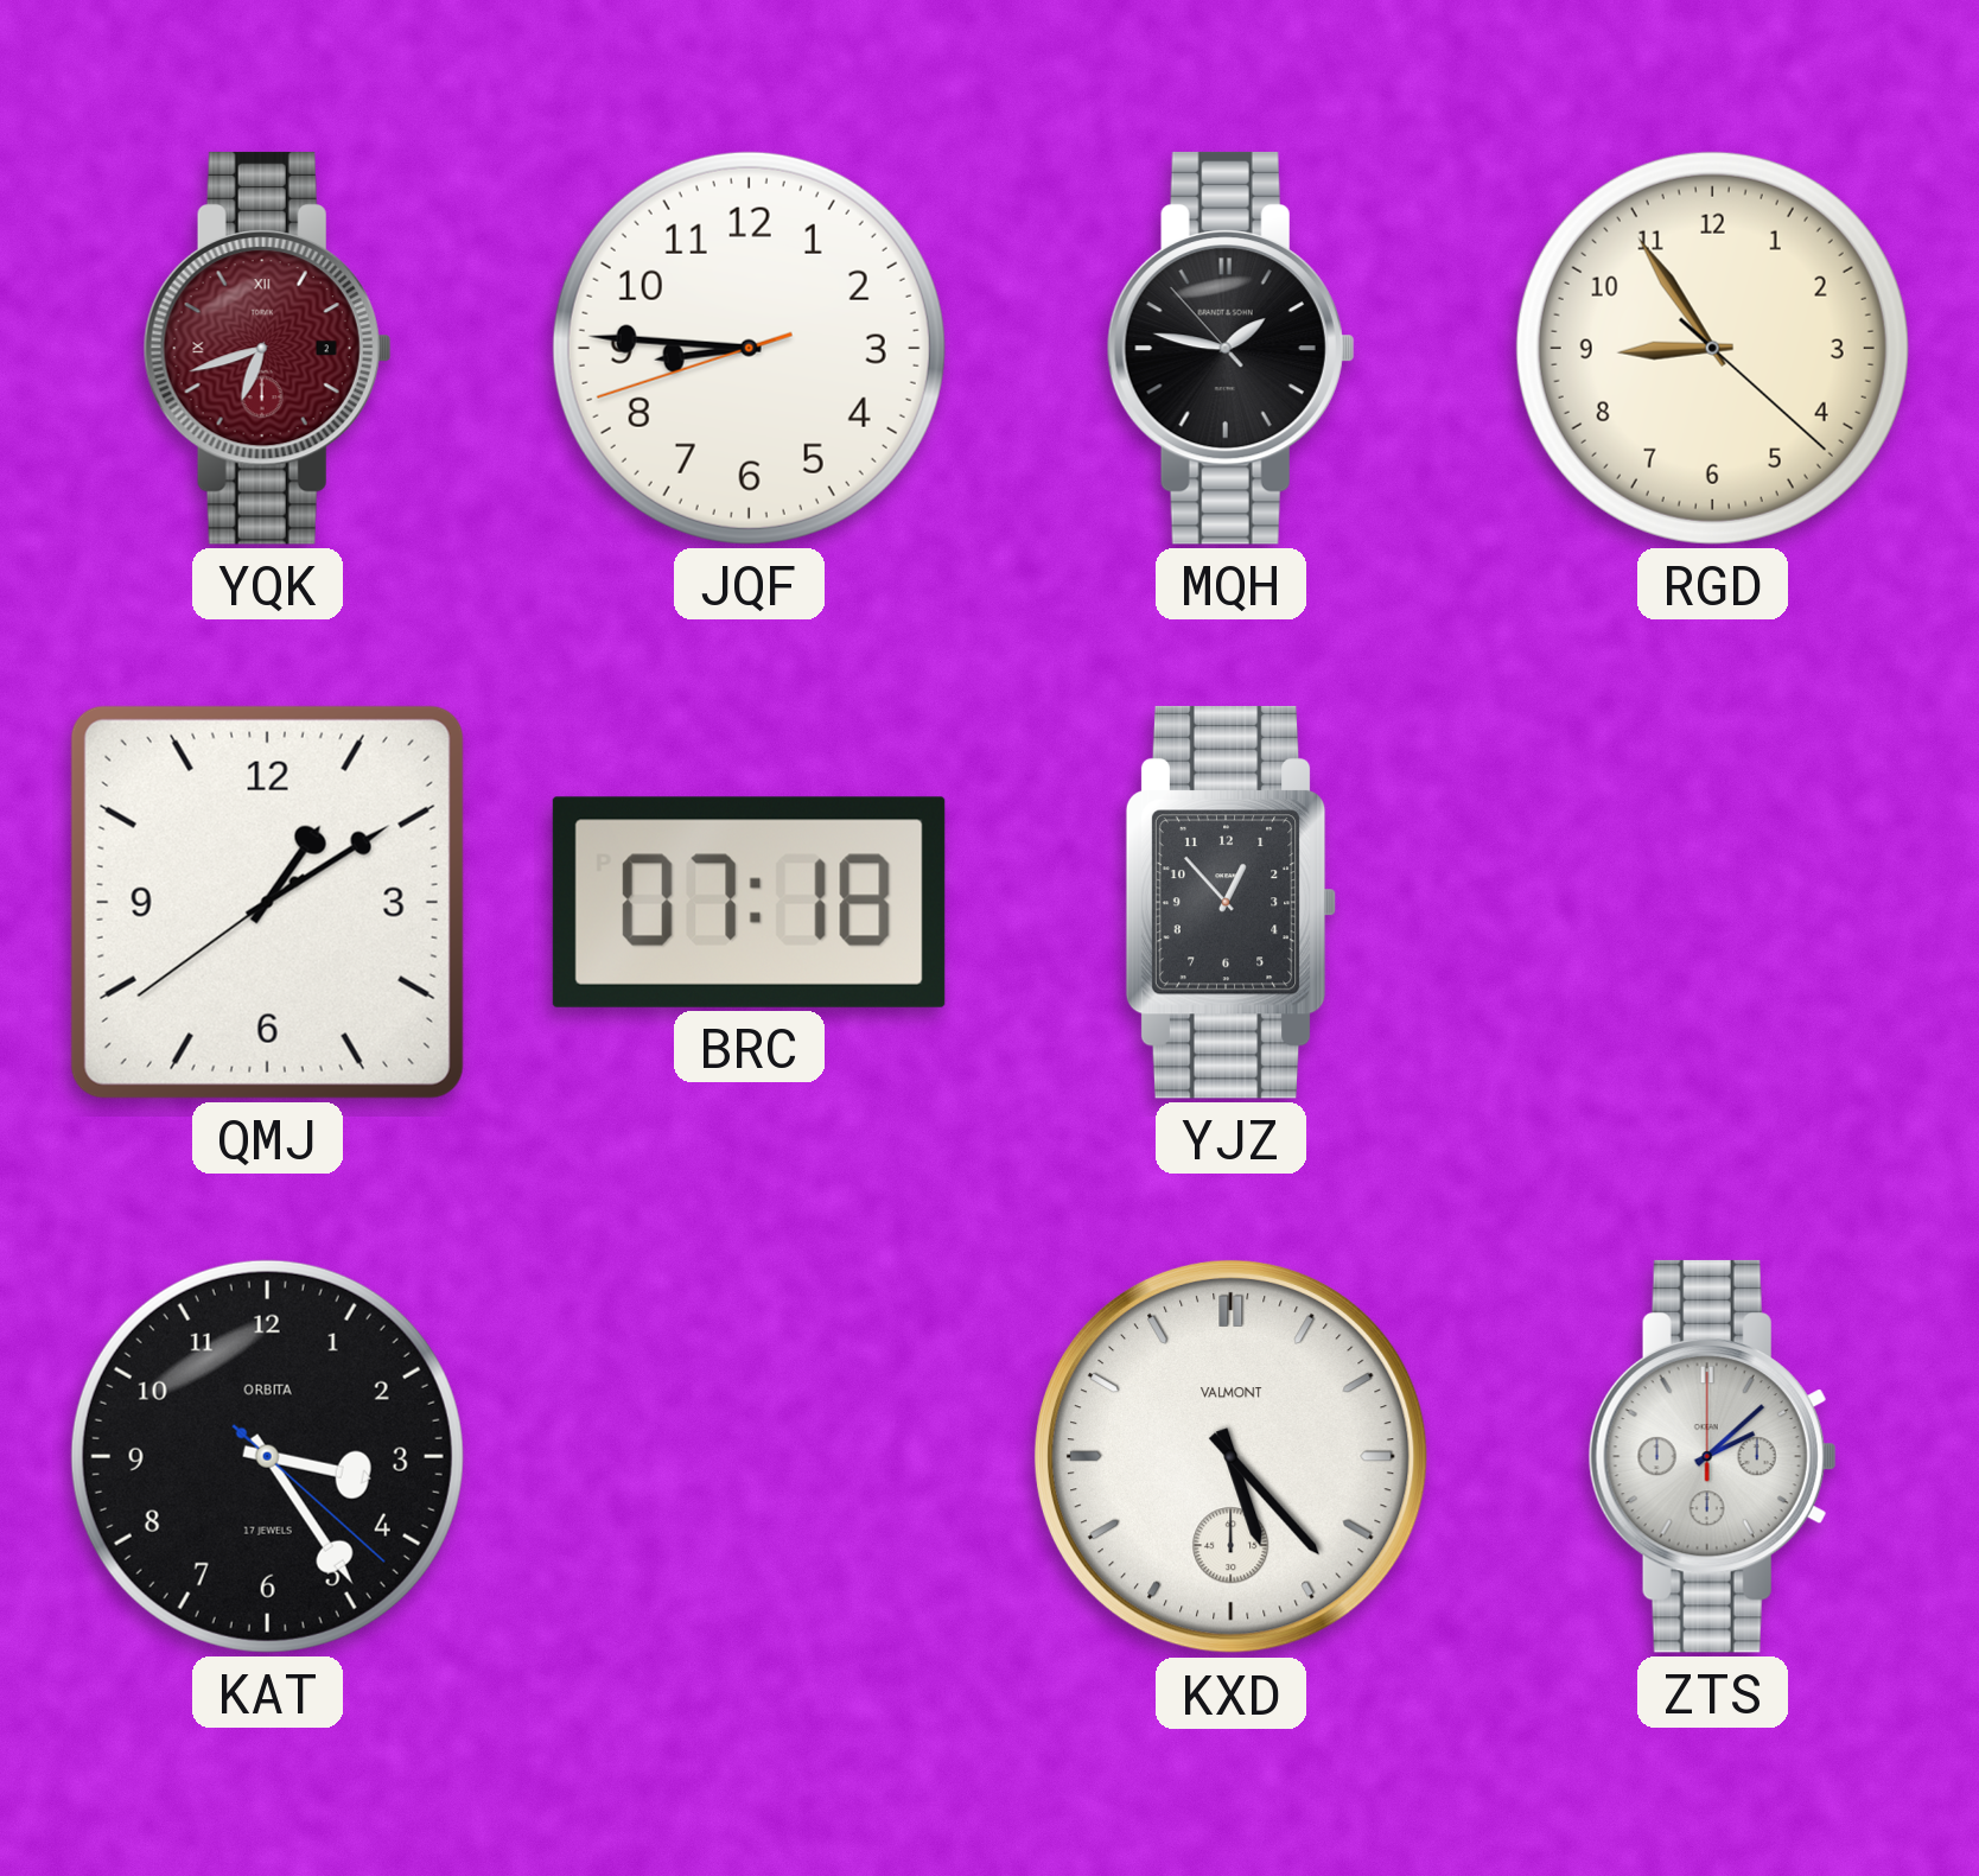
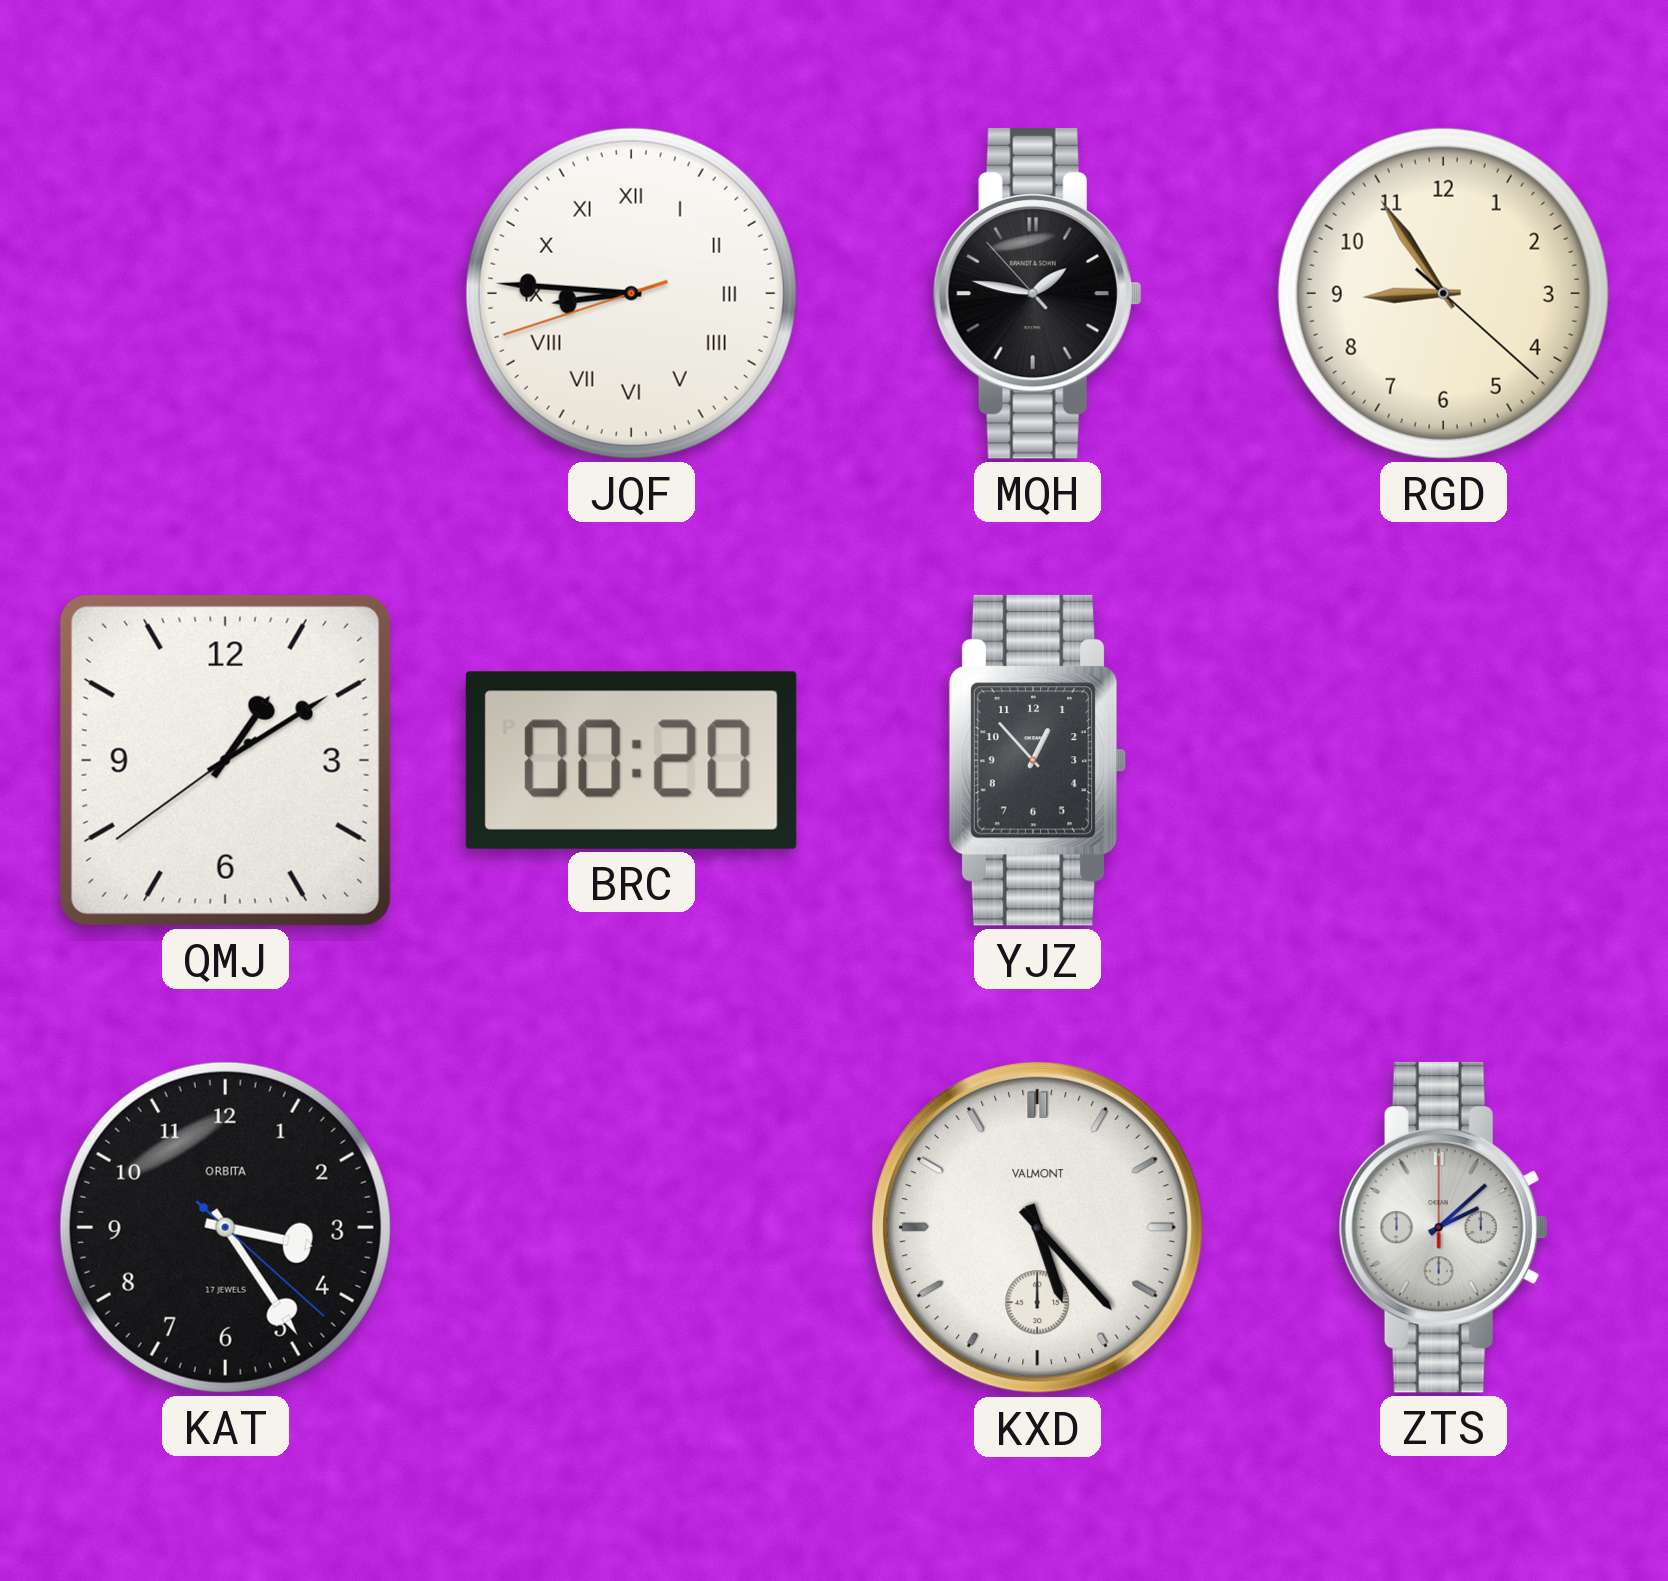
YQK: 6:42 -> none
JQF numerals: Arabic -> Roman
BRC: 07:18 -> 00:20
